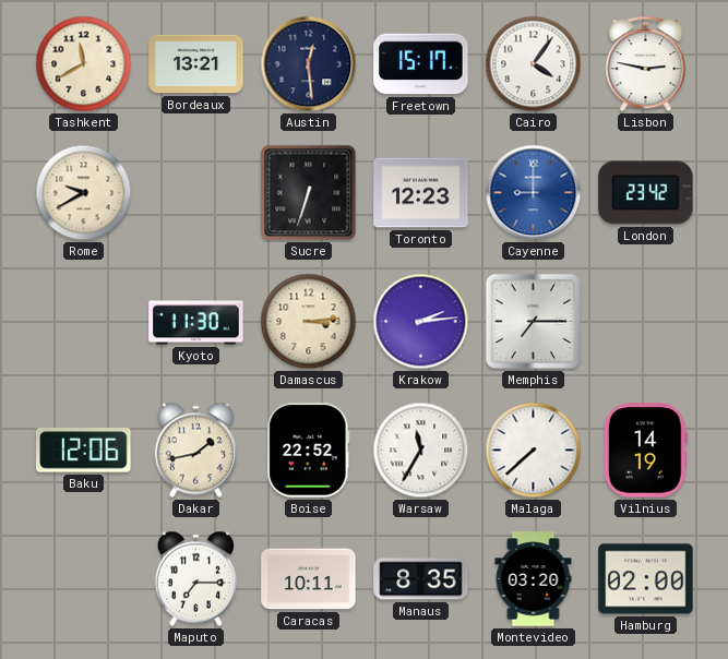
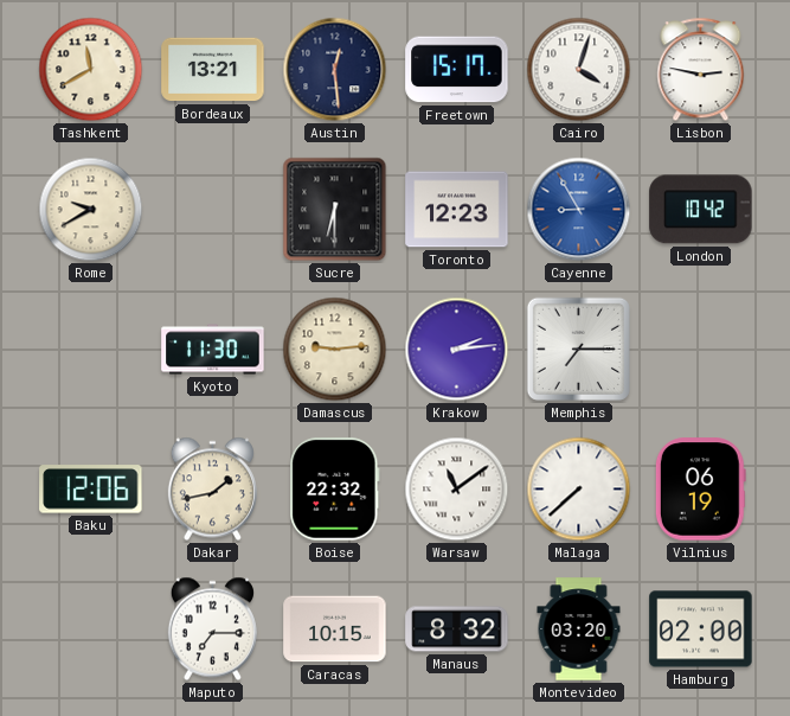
Cairo: 4:06 -> 4:03
Sucre: 6:33 -> 6:30
Cayenne: 9:00 -> 8:55
London: 23:42 -> 10:42
Damascus: 3:14 -> 9:14
Boise: 22:52 -> 22:32
Warsaw: 11:35 -> 11:09
Vilnius: 14:19 -> 06:19
Caracas: 10:11 -> 10:15
Manaus: 8:35 -> 8:32
